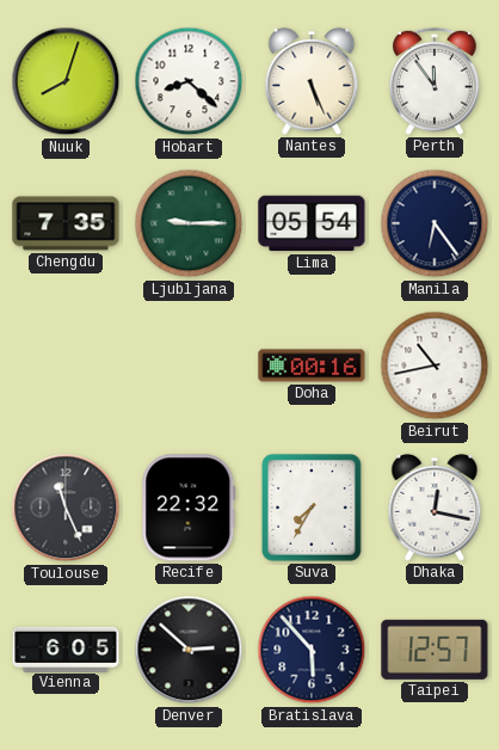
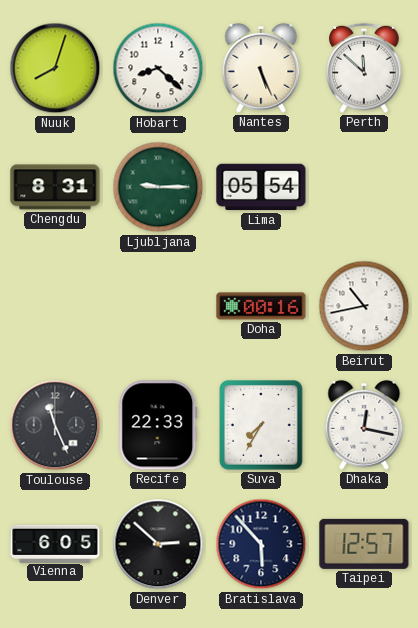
Perth: 11:54 -> 11:52
Chengdu: 7:35 -> 8:31
Manila: 6:24 -> none
Recife: 22:32 -> 22:33
